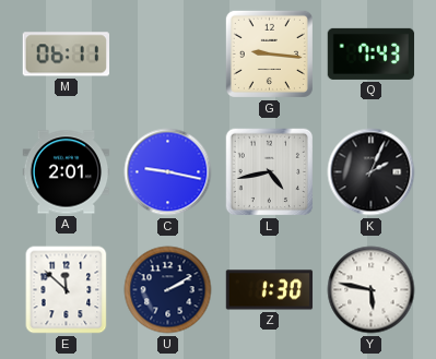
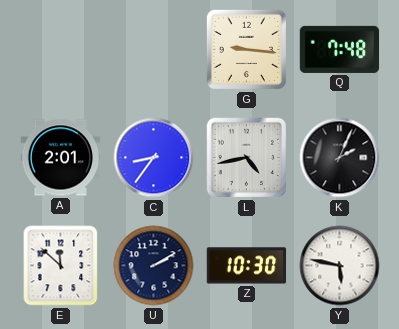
M: 06:11 -> none
Q: 7:43 -> 7:48
C: 9:17 -> 8:36
Z: 1:30 -> 10:30
